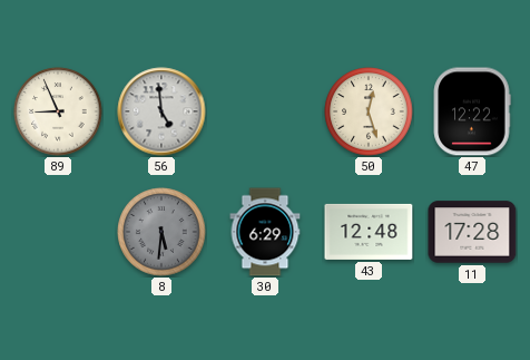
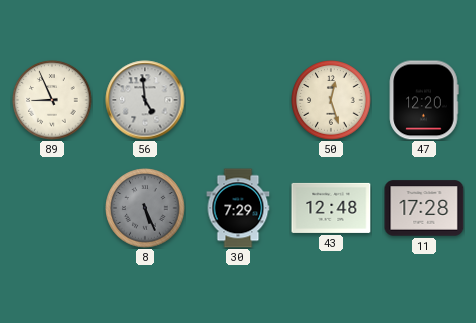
47: 12:22 -> 12:20
8: 5:31 -> 5:26
30: 6:29 -> 7:29
